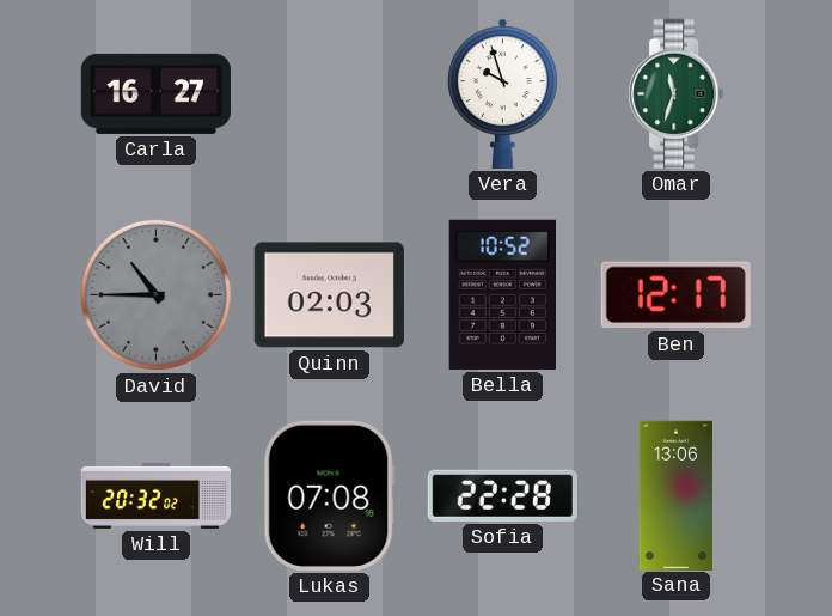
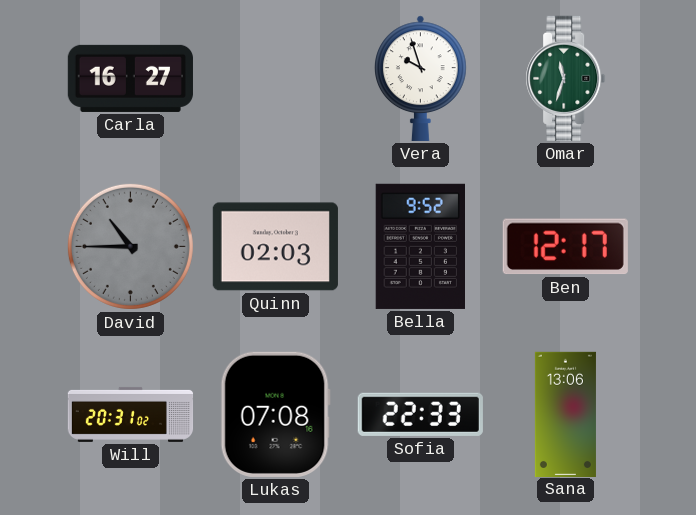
Bella: 10:52 -> 9:52
Will: 20:32 -> 20:31
Sofia: 22:28 -> 22:33
